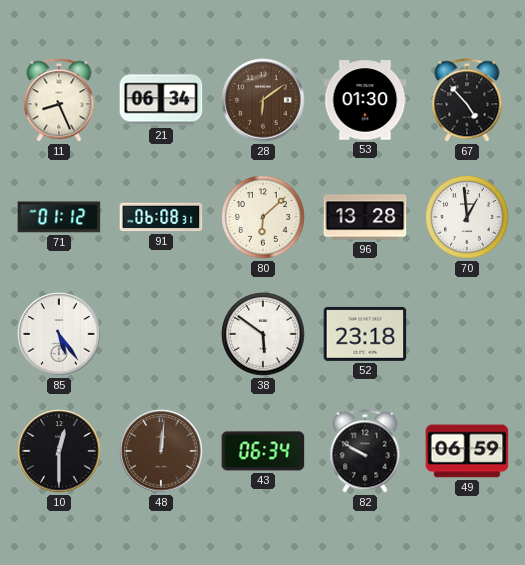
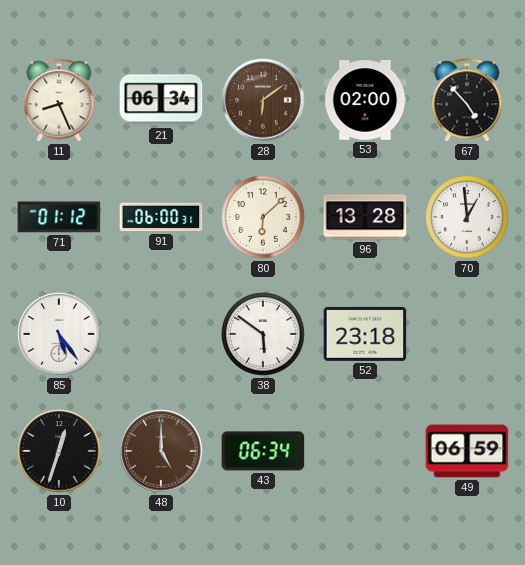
53: 01:30 -> 02:00
91: 06:08 -> 06:00
10: 12:30 -> 12:33
48: 12:01 -> 5:00
82: 9:50 -> none
